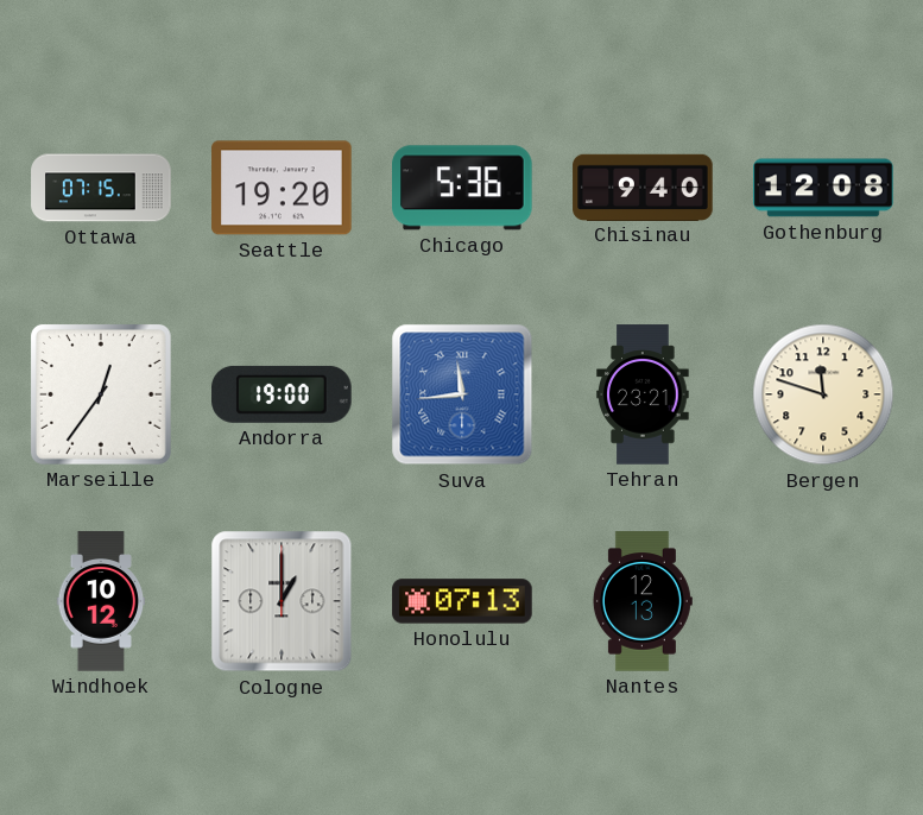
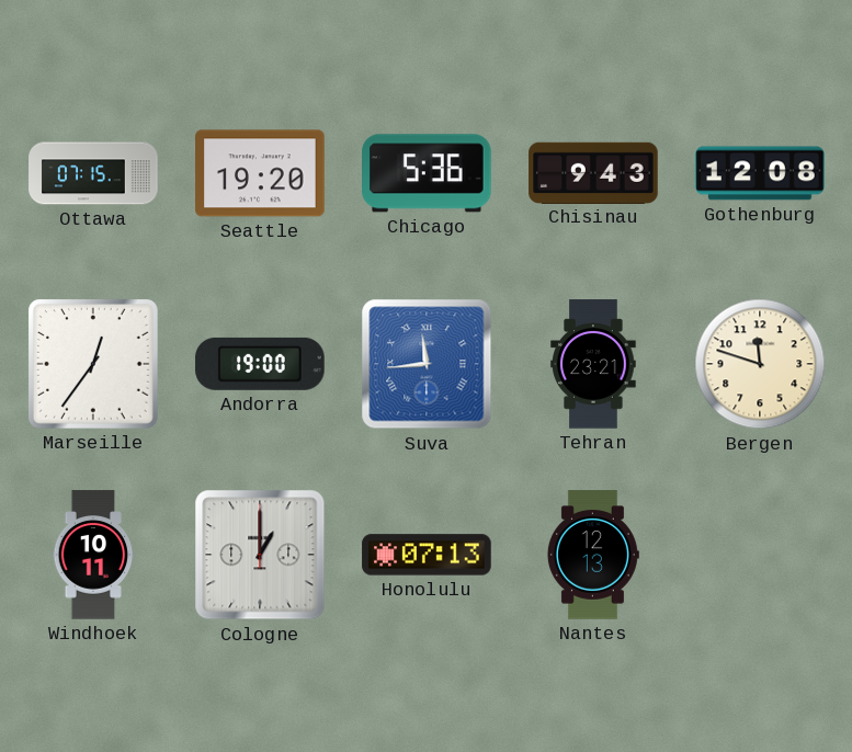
Chisinau: 9:40 -> 9:43
Windhoek: 10:12 -> 10:11
